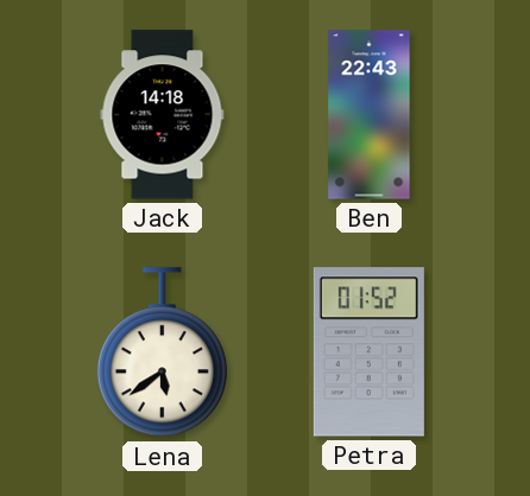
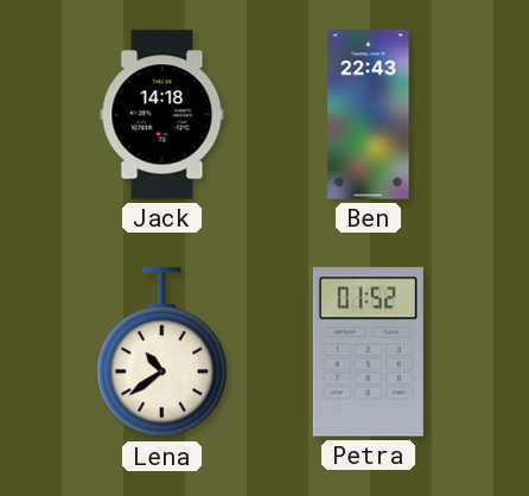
Lena: 5:39 -> 10:39
